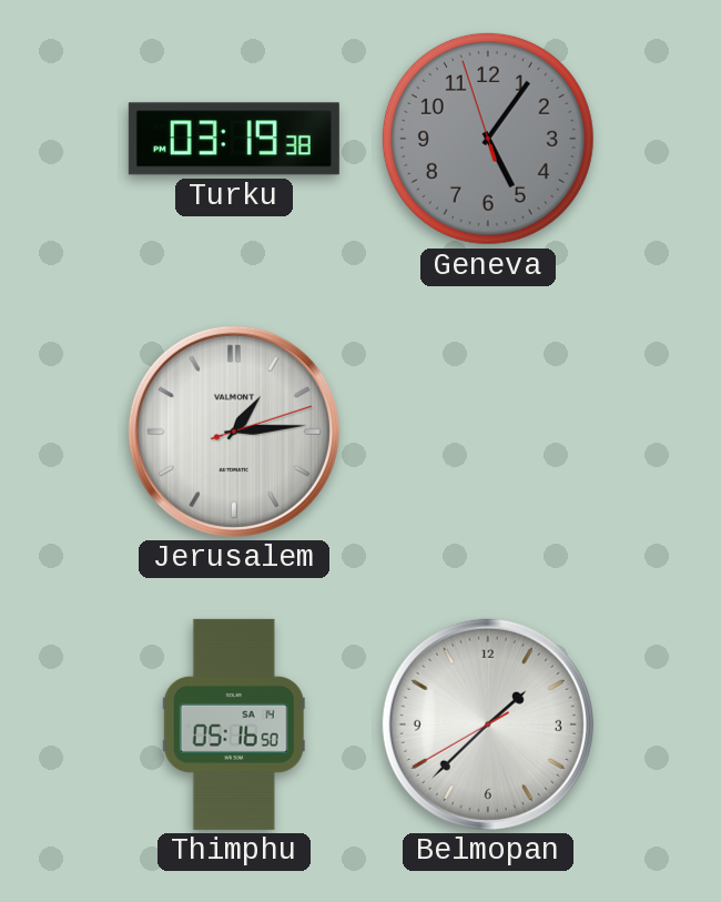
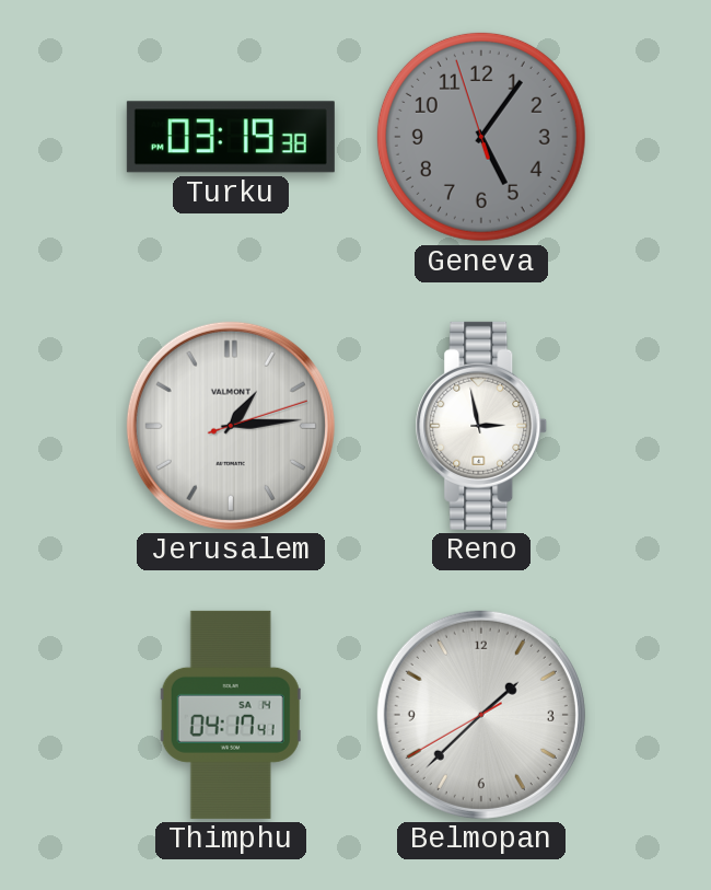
Reno: none -> 2:58
Thimphu: 05:16 -> 04:17
